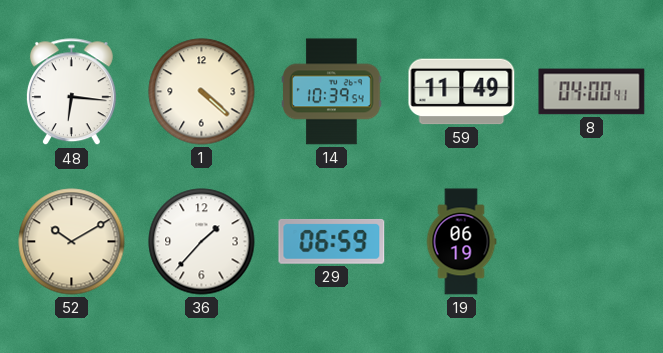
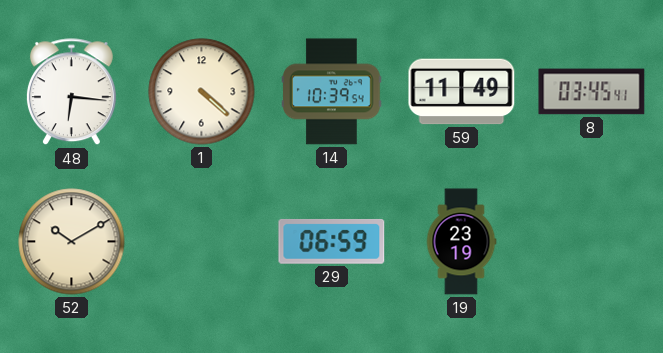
8: 04:00 -> 03:45
36: 1:37 -> none
19: 06:19 -> 23:19
